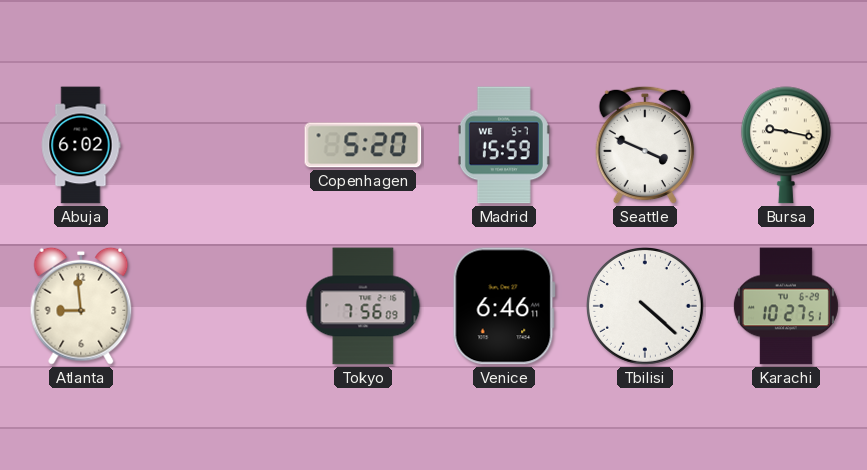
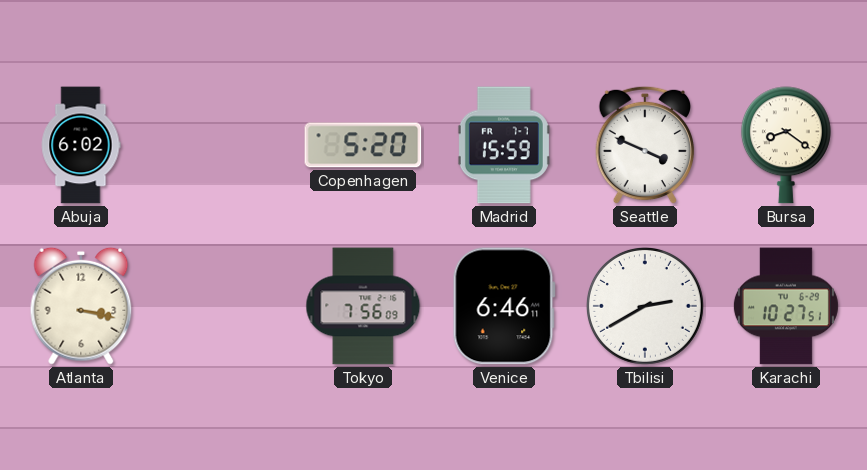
Madrid date: WE 5-7 -> FR 7-7
Bursa: 9:17 -> 8:21
Atlanta: 8:59 -> 3:17
Tbilisi: 4:22 -> 2:40
